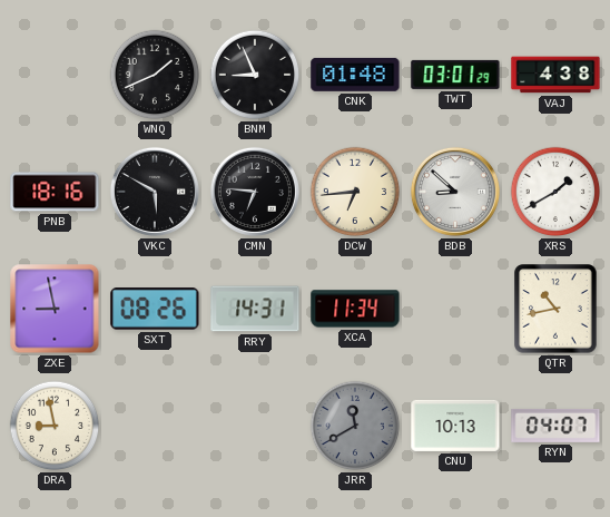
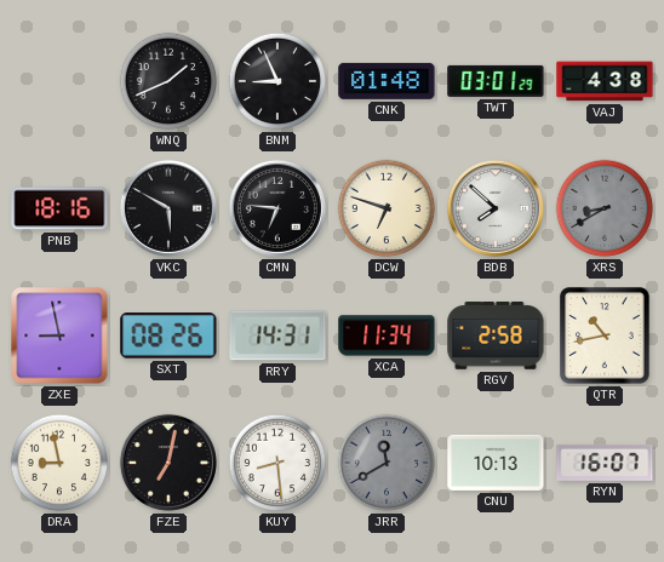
DCW: 6:44 -> 6:48
BDB: 8:52 -> 7:52
XRS: 1:40 -> 8:40
XRS dial: white -> grey
RGV: none -> 2:58
FZE: none -> 7:02
KUY: none -> 8:29
RYN: 04:07 -> 16:07
